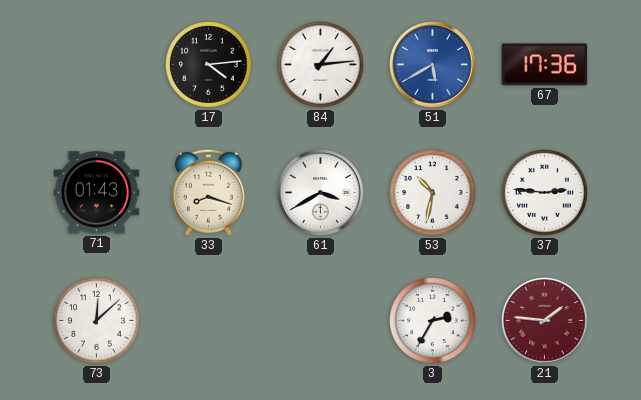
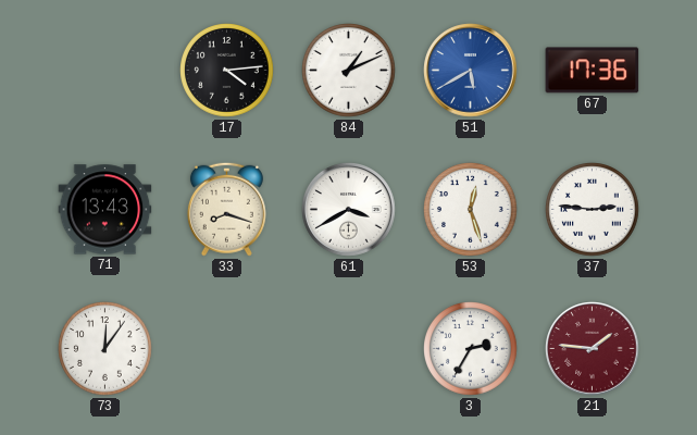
84: 1:14 -> 1:11
71: 01:43 -> 13:43
53: 10:32 -> 12:27
73: 12:08 -> 12:06
